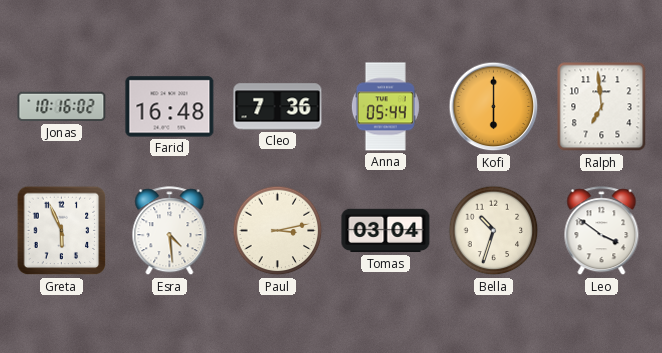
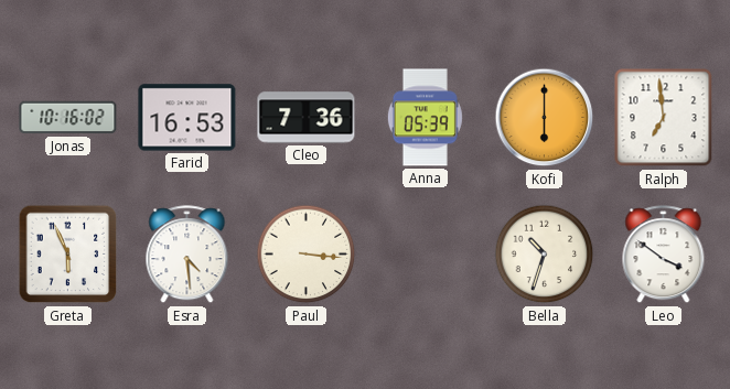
Farid: 16:48 -> 16:53
Anna: 05:44 -> 05:39
Paul: 3:13 -> 3:16
Tomas: 03:04 -> none
